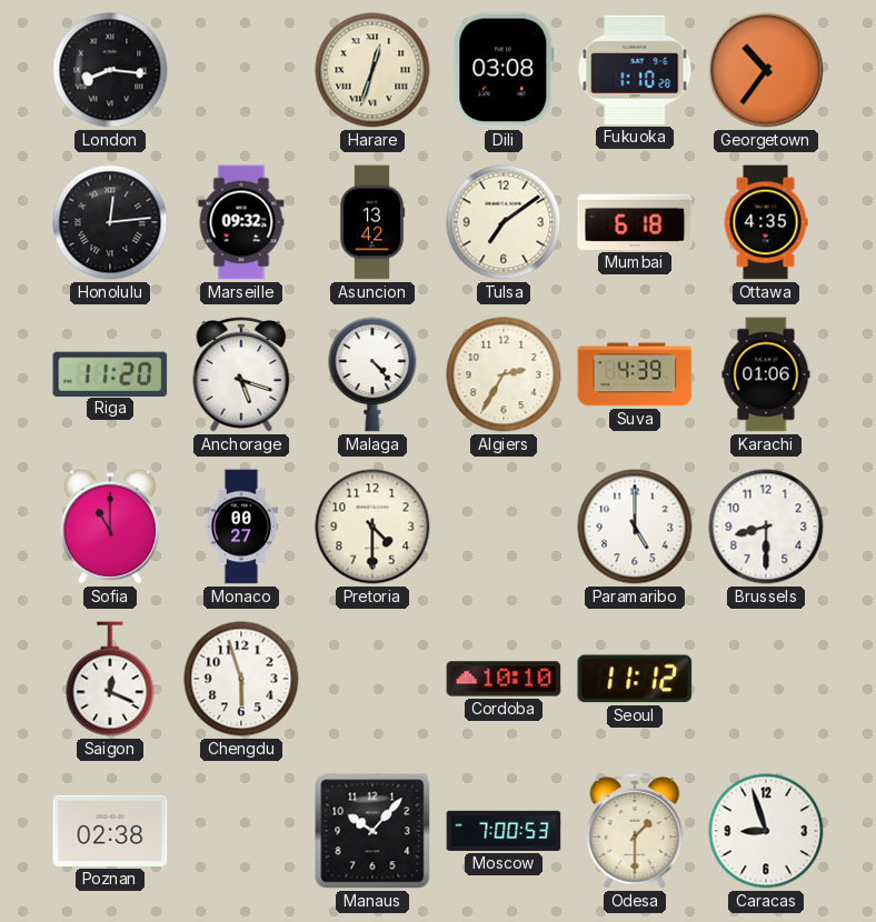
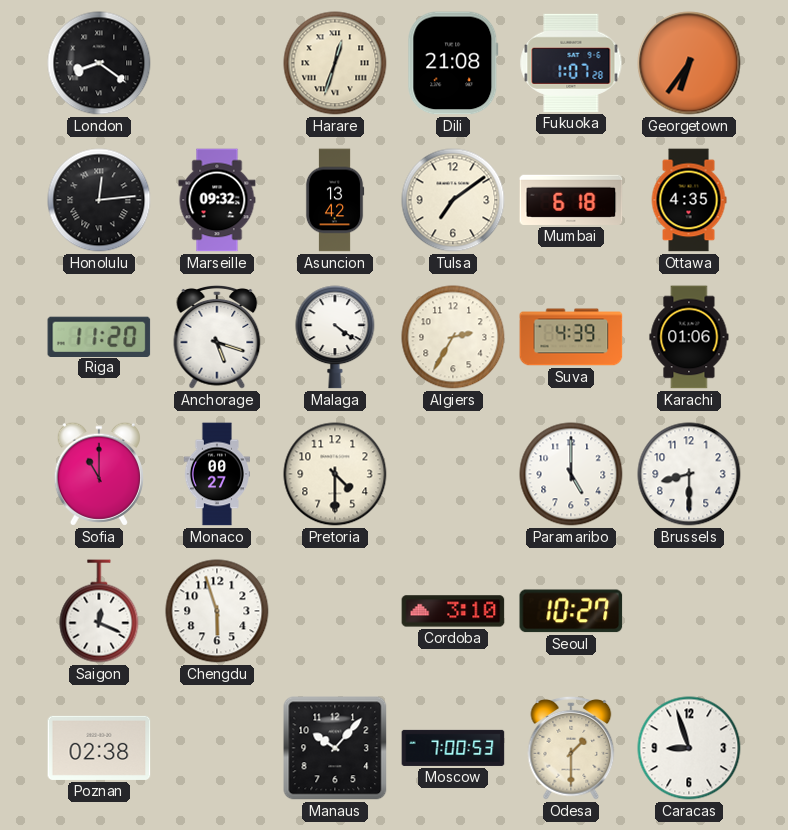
London: 8:16 -> 8:21
Dili: 03:08 -> 21:08
Fukuoka: 1:10 -> 1:07
Georgetown: 10:36 -> 6:36
Malaga: 4:23 -> 4:21
Cordoba: 10:10 -> 3:10
Seoul: 11:12 -> 10:27
